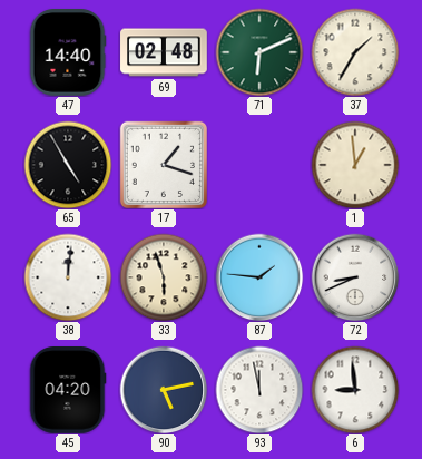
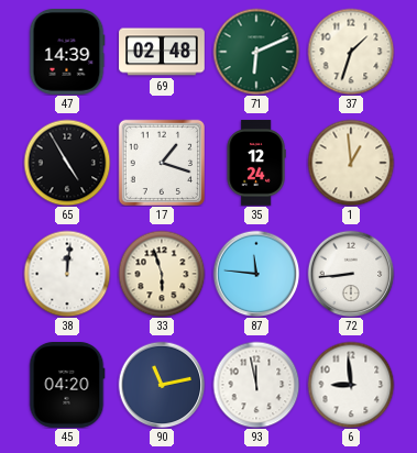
47: 14:40 -> 14:39
37: 1:35 -> 1:33
35: none -> 12:24
87: 1:46 -> 11:46
72: 8:41 -> 8:44
90: 5:13 -> 11:13
